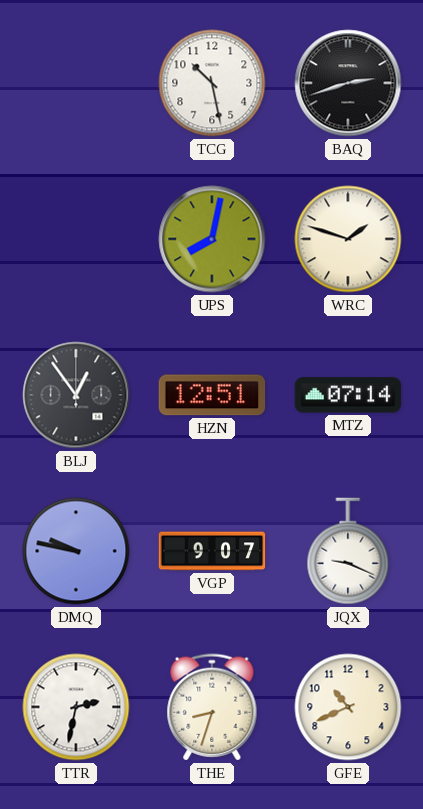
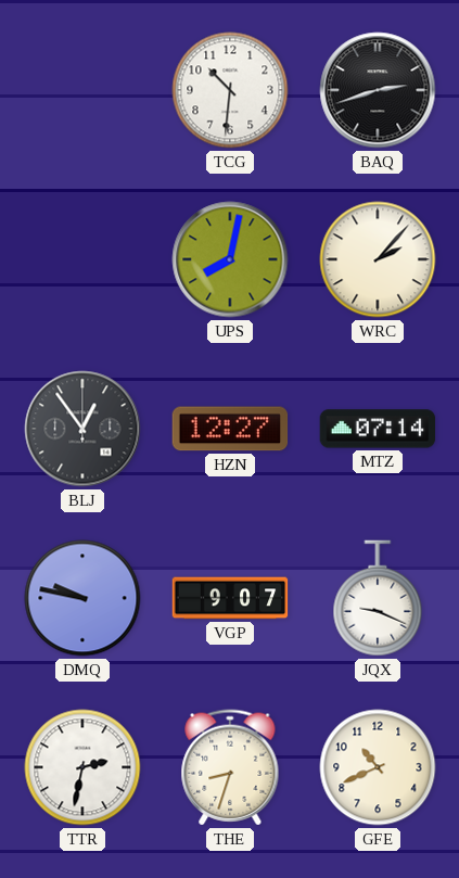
TCG: 10:28 -> 10:31
WRC: 1:48 -> 2:07
HZN: 12:51 -> 12:27
